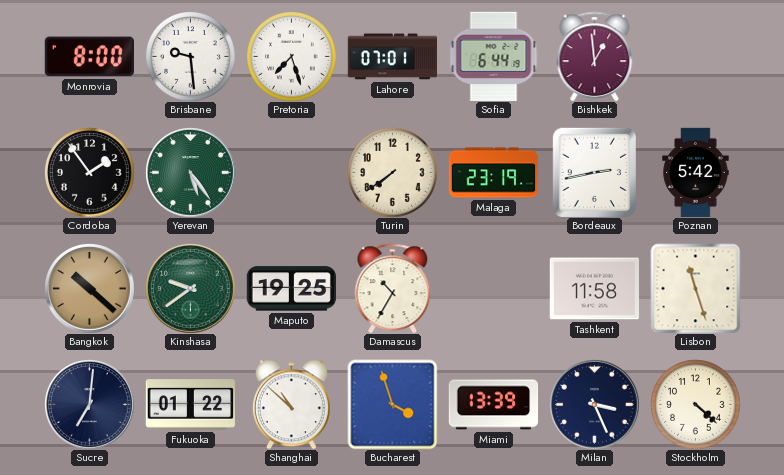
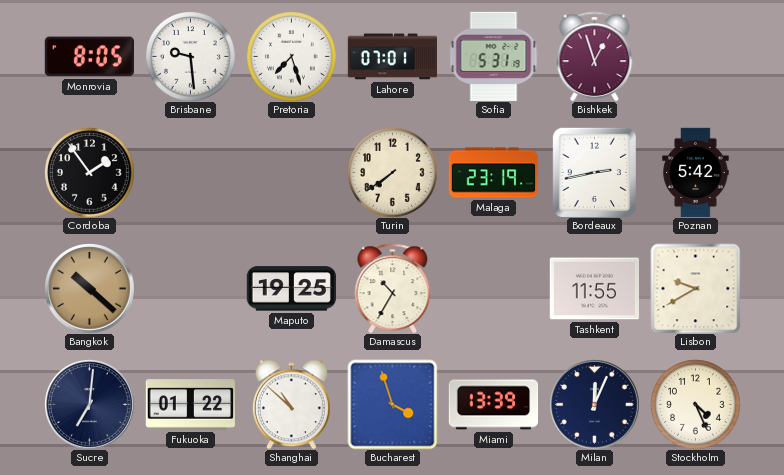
Monrovia: 8:00 -> 8:05
Sofia: 6:44 -> 5:31
Bishkek: 12:59 -> 12:57
Yerevan: 5:24 -> none
Kinshasa: 9:39 -> none
Tashkent: 11:58 -> 11:55
Lisbon: 11:27 -> 9:40
Milan: 3:26 -> 12:04
Stockholm: 4:22 -> 4:26
